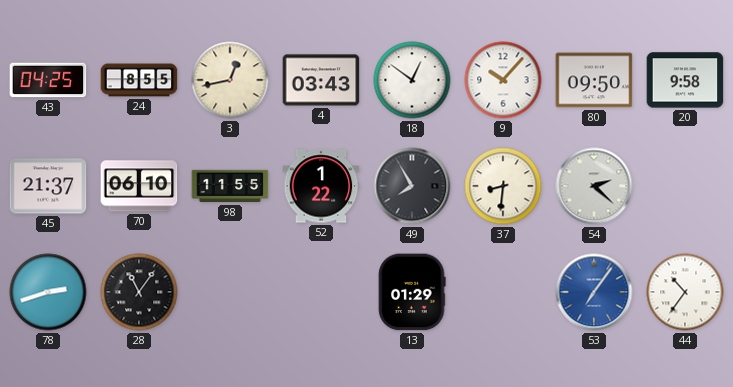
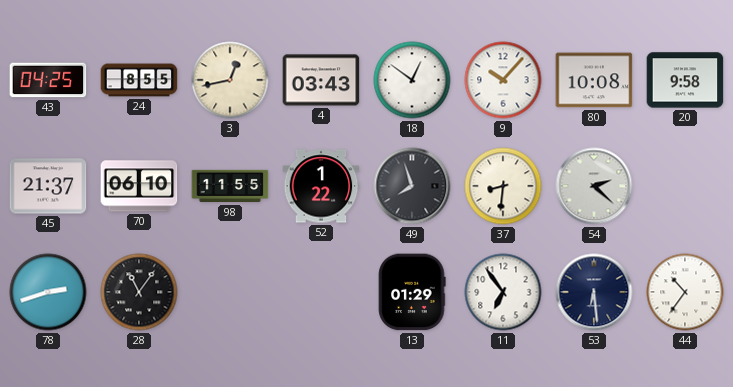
80: 09:50 -> 10:08
49: 7:55 -> 7:57
11: none -> 6:54
53: 7:06 -> 6:29
53 dial: blue -> navy
